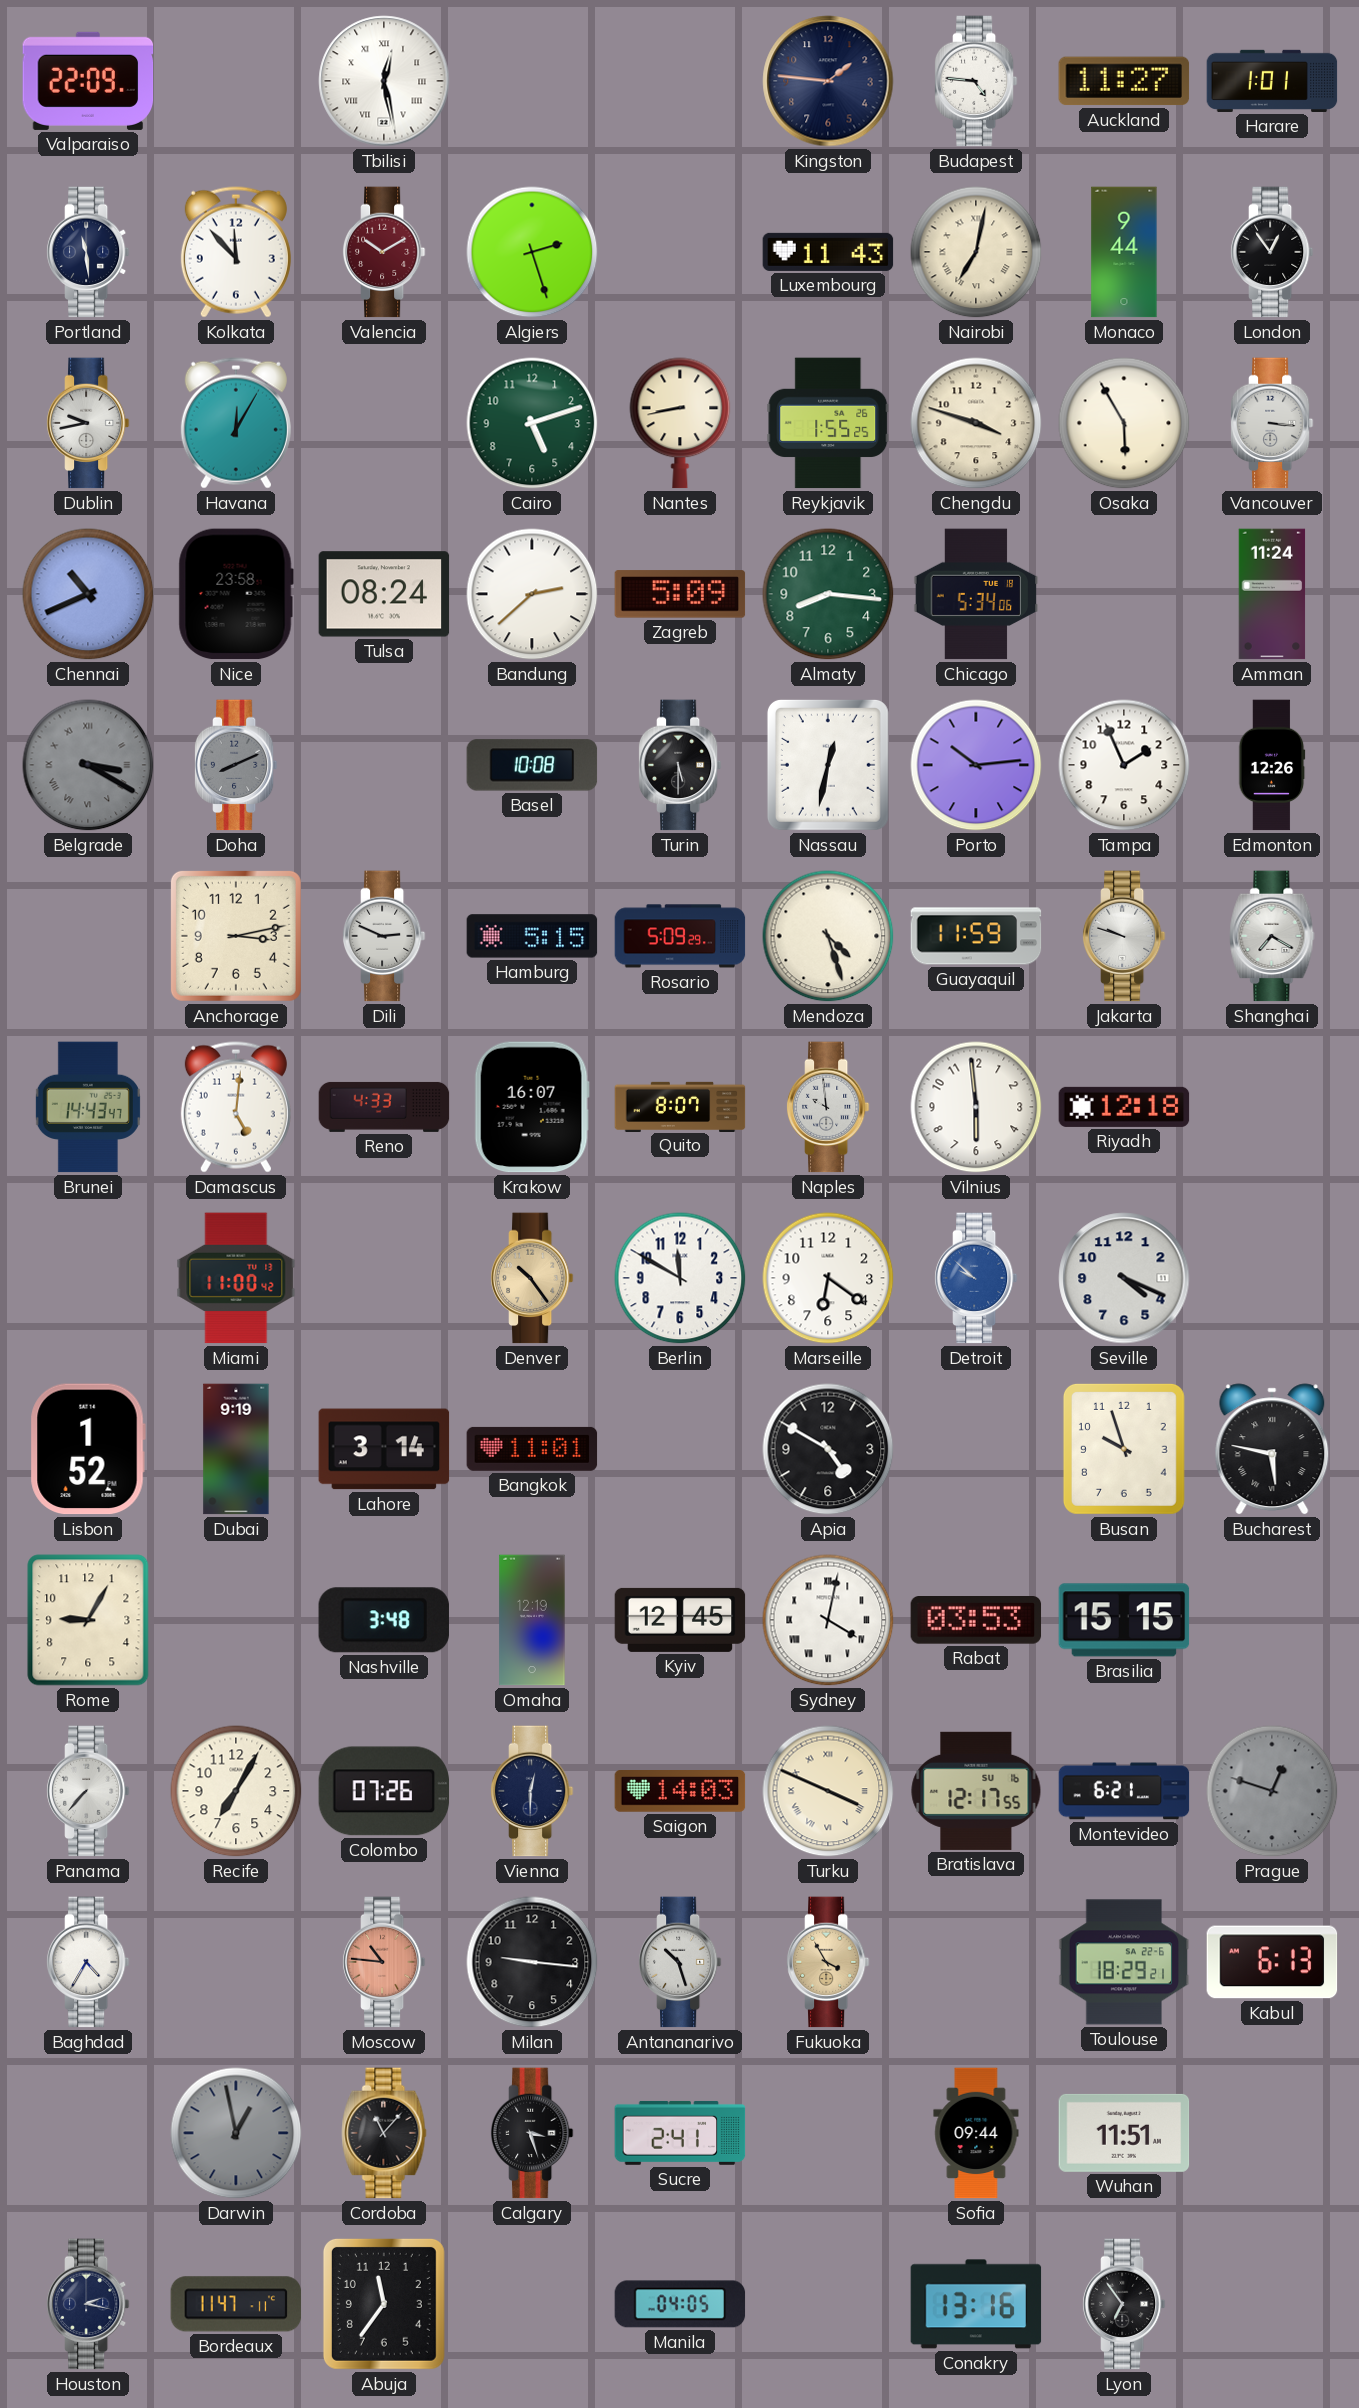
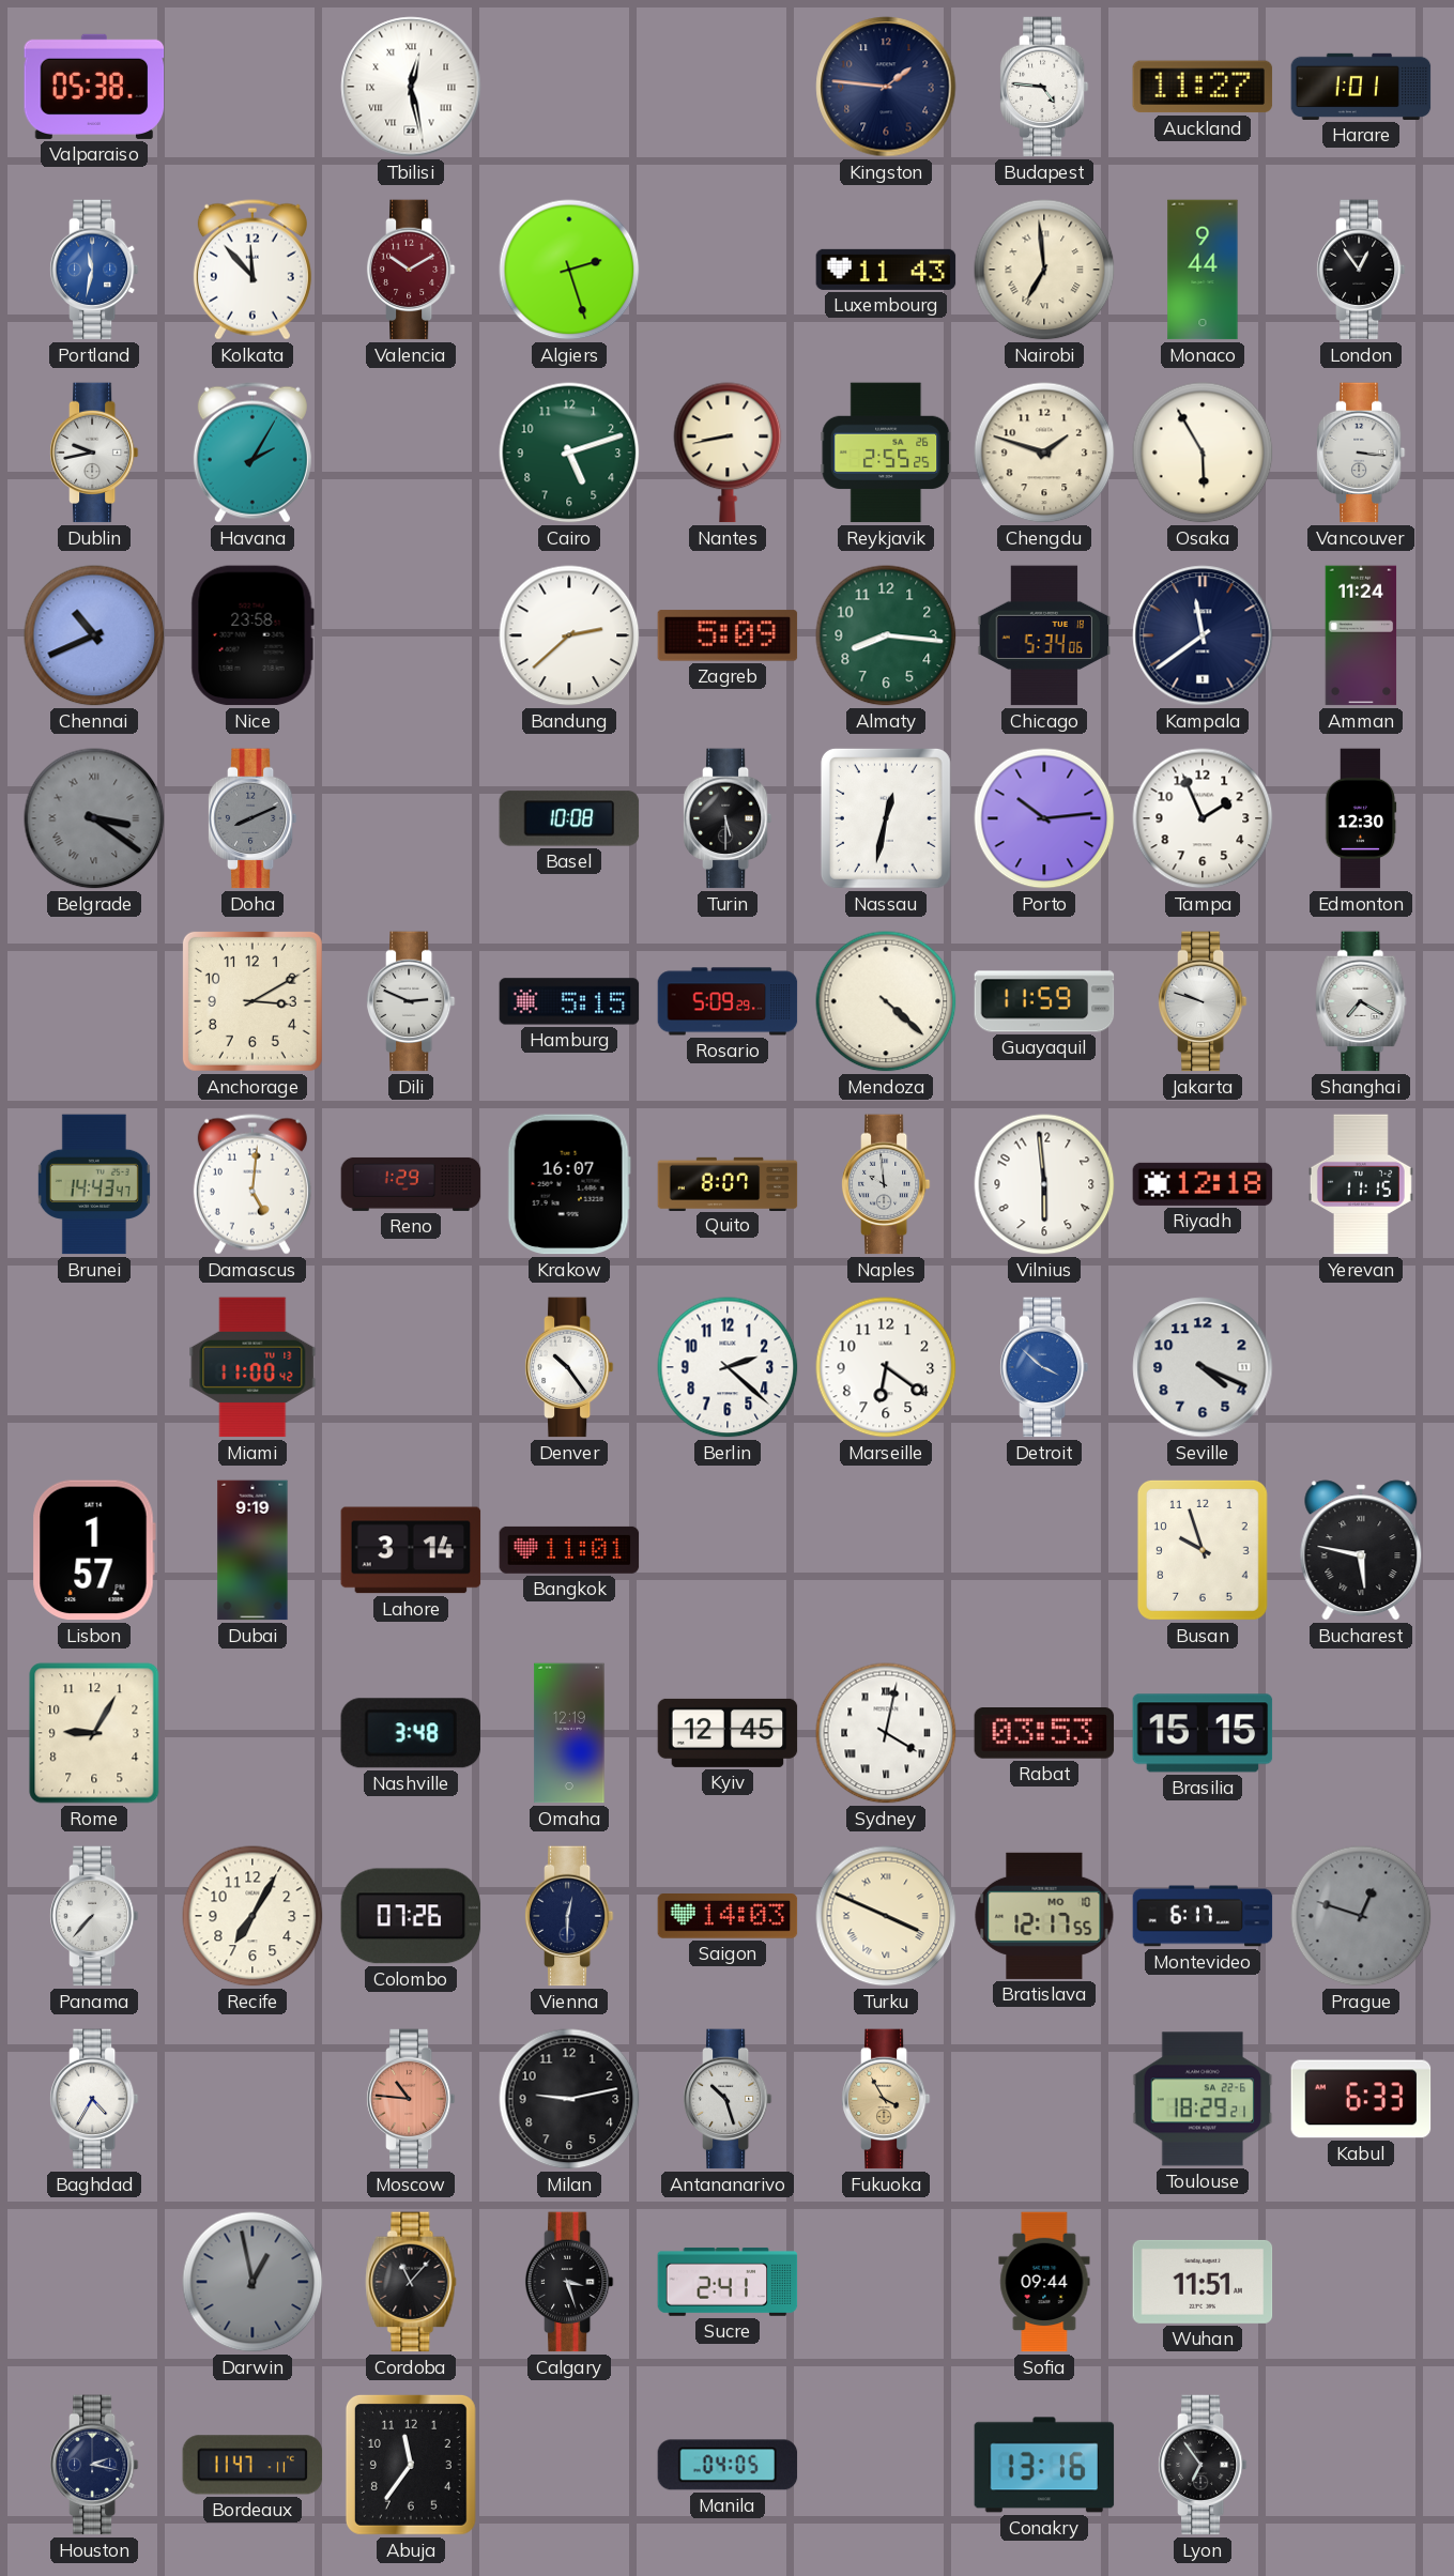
Valparaiso: 22:09 -> 05:38
Portland: 11:29 -> 11:32
Portland dial: navy -> blue
Nairobi: 7:02 -> 6:59
Havana: 12:05 -> 2:05
Reykjavik: 1:55 -> 2:55
Chengdu: 3:48 -> 1:48
Tulsa: 08:24 -> none
Kampala: none -> 11:39
Belgrade: 3:20 -> 3:21
Edmonton: 12:26 -> 12:30
Anchorage: 3:13 -> 3:10
Mendoza: 4:27 -> 4:22
Reno: 4:33 -> 1:29
Yerevan: none -> 11:15
Denver dial: champagne -> white
Berlin: 11:50 -> 2:22
Detroit: 9:52 -> 3:52
Lisbon: 1:52 -> 1:57
Apia: 4:50 -> none
Bratislava date: SU 16 -> MO 10
Montevideo: 6:21 -> 6:17
Milan: 9:16 -> 9:13
Kabul: 6:13 -> 6:33
